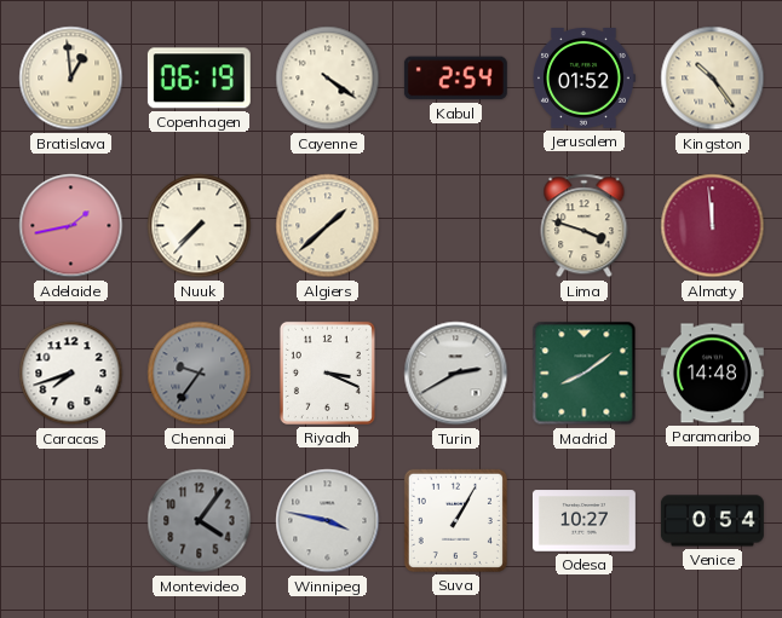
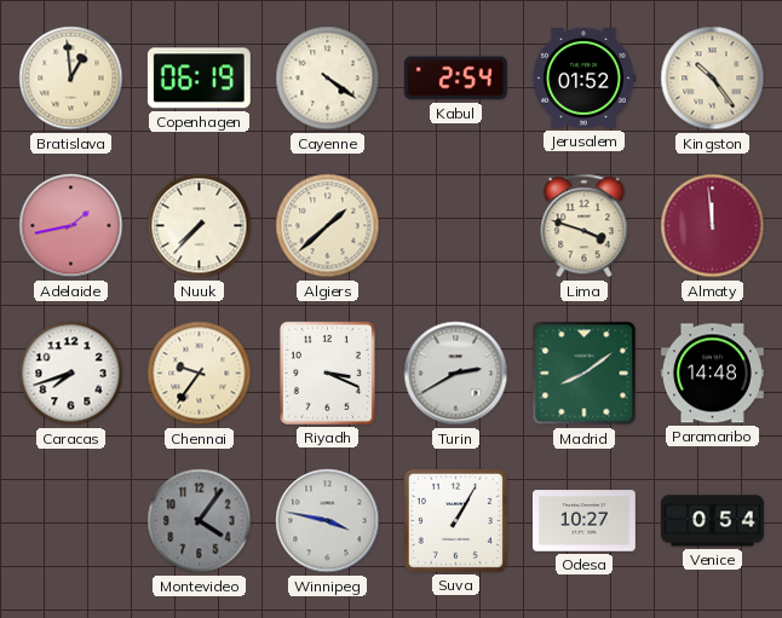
Chennai dial: grey -> cream
